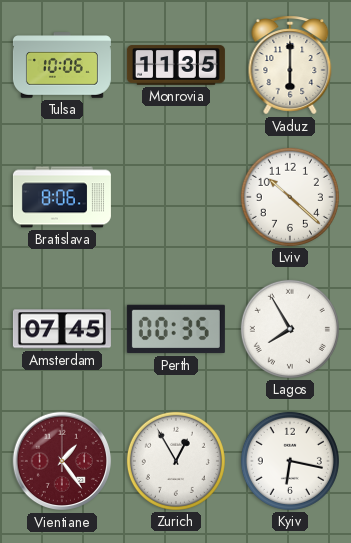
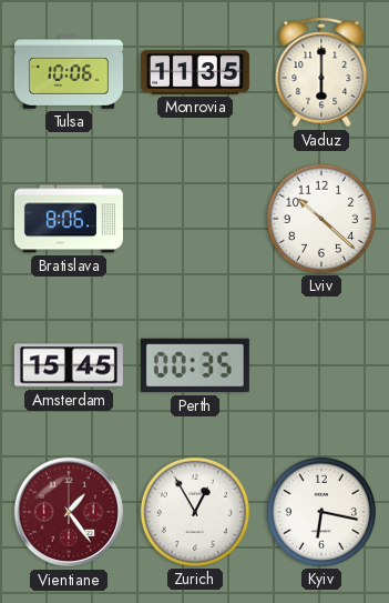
Amsterdam: 07:45 -> 15:45
Lagos: 7:55 -> none
